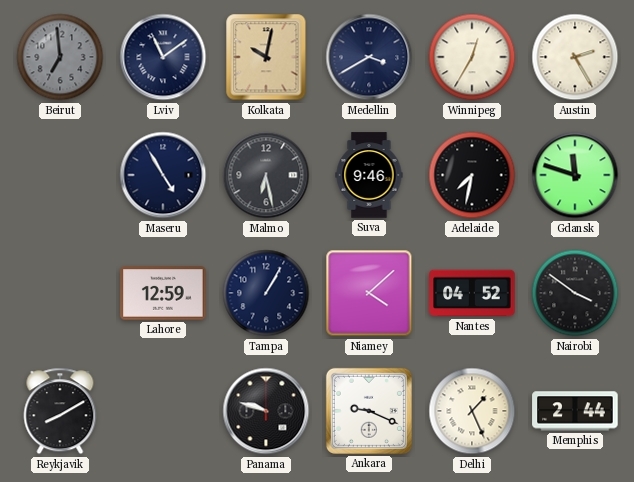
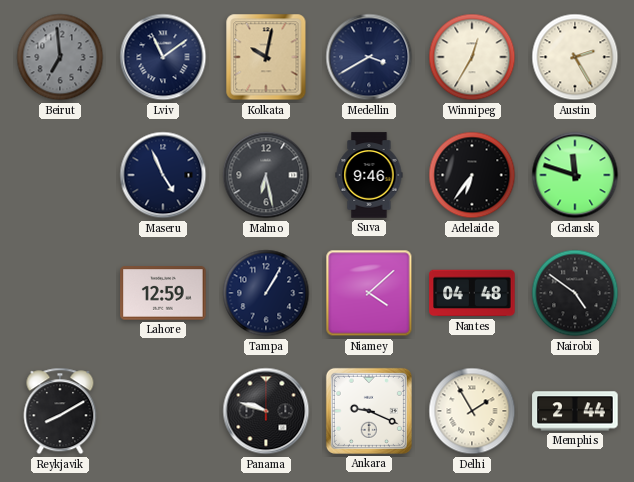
Maseru: 4:55 -> 4:56
Adelaide: 7:32 -> 6:36
Nantes: 04:52 -> 04:48
Nairobi: 3:51 -> 4:51
Delhi: 1:26 -> 1:55
